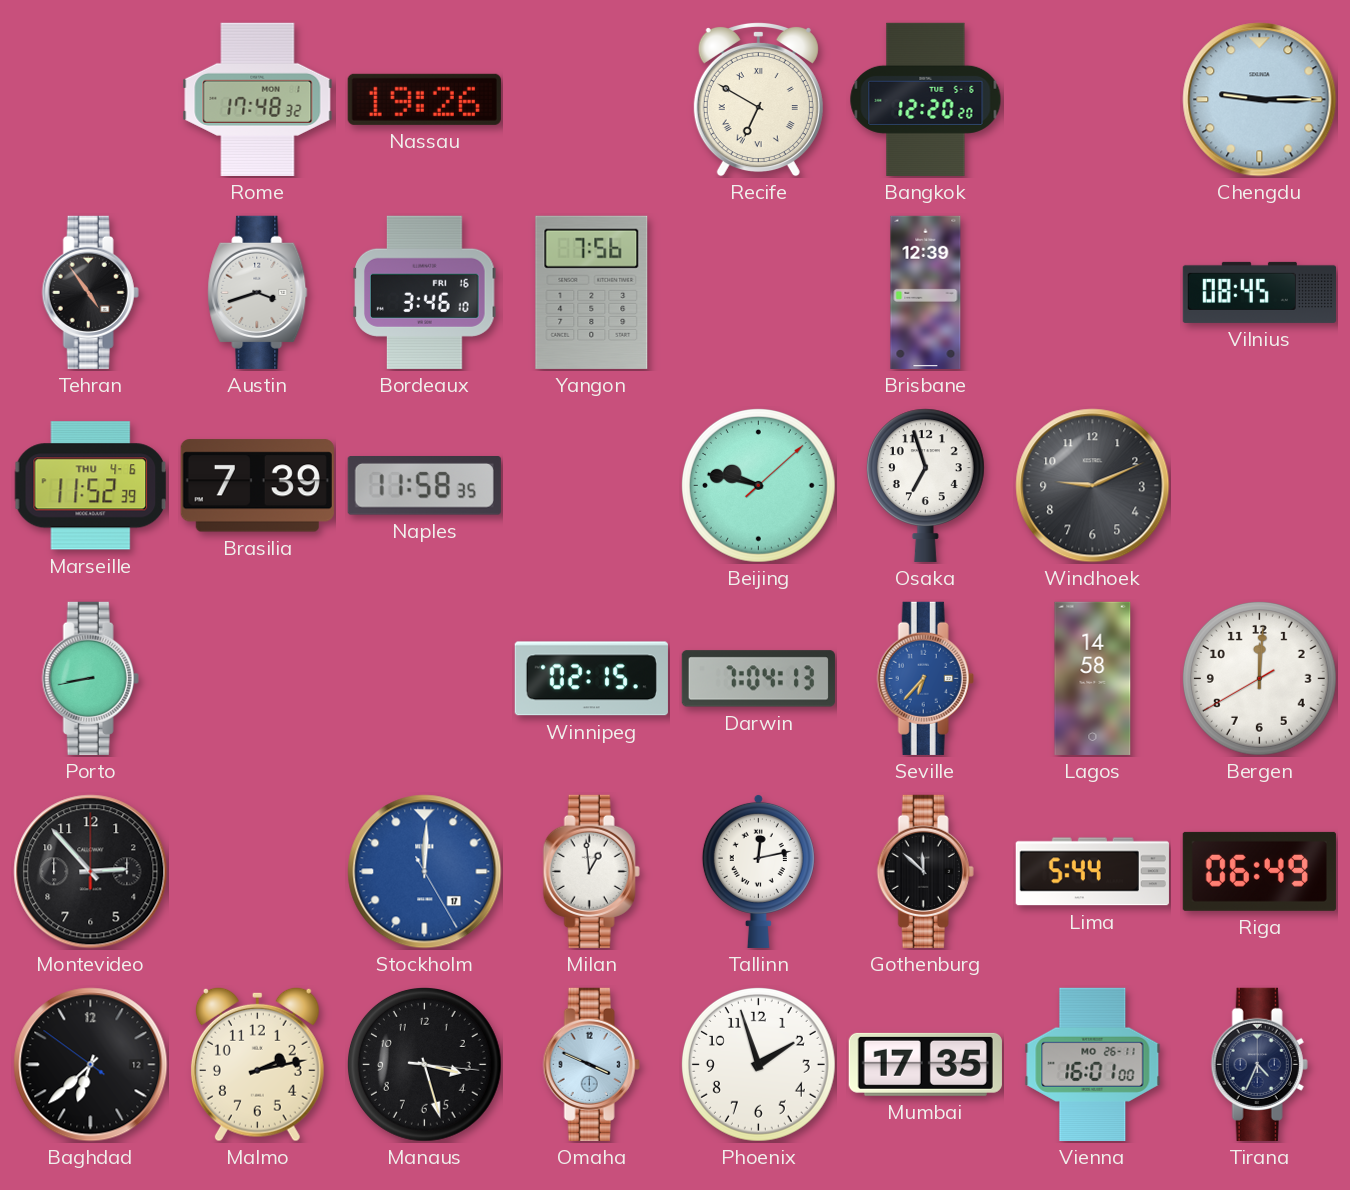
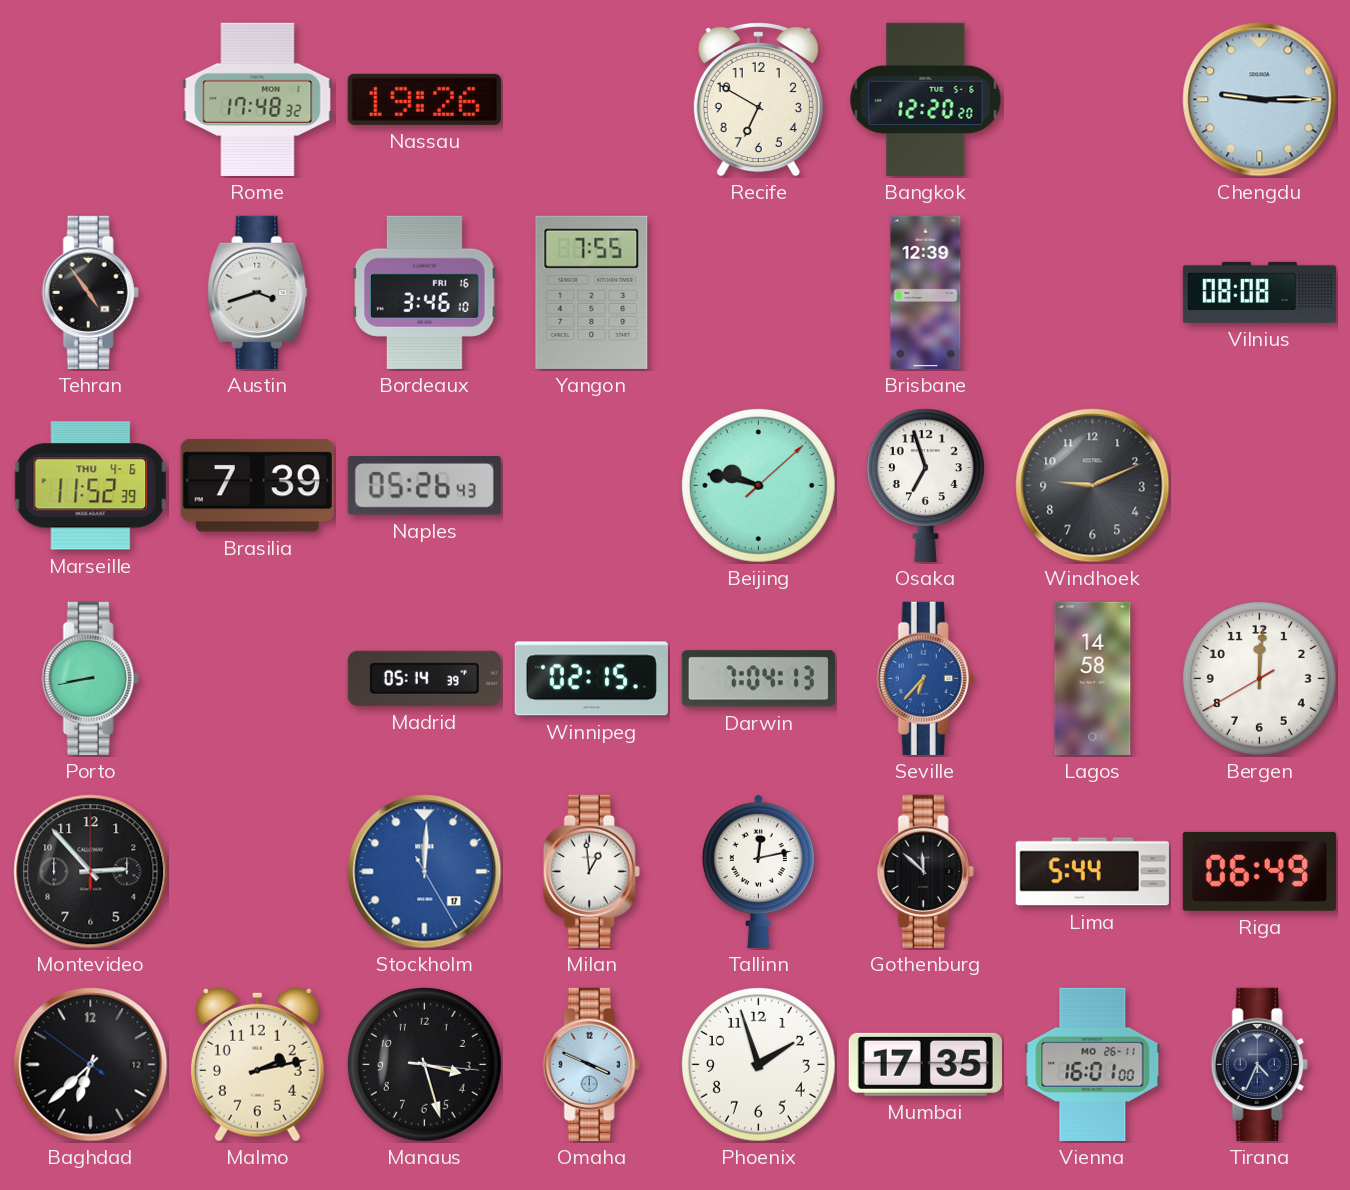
Recife numerals: Roman -> Arabic
Yangon: 7:56 -> 7:55
Vilnius: 08:45 -> 08:08
Naples: 11:58 -> 05:26
Madrid: none -> 05:14
